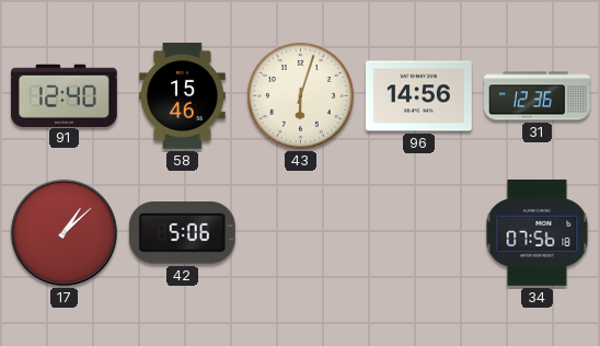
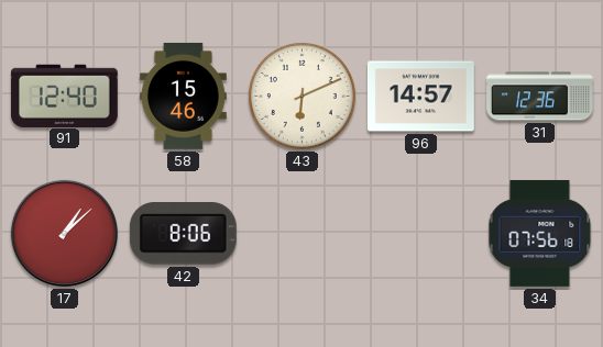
43: 6:03 -> 6:11
96: 14:56 -> 14:57
42: 5:06 -> 8:06
